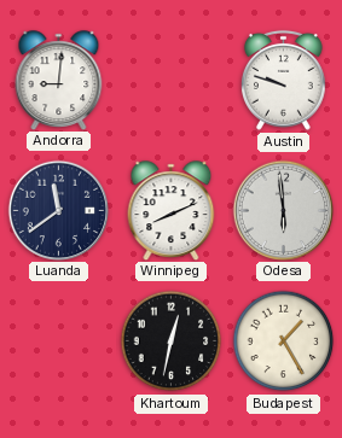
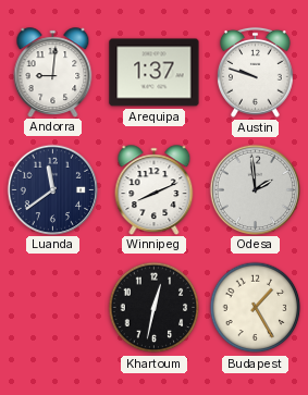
Arequipa: none -> 1:37
Odesa: 5:59 -> 1:59
